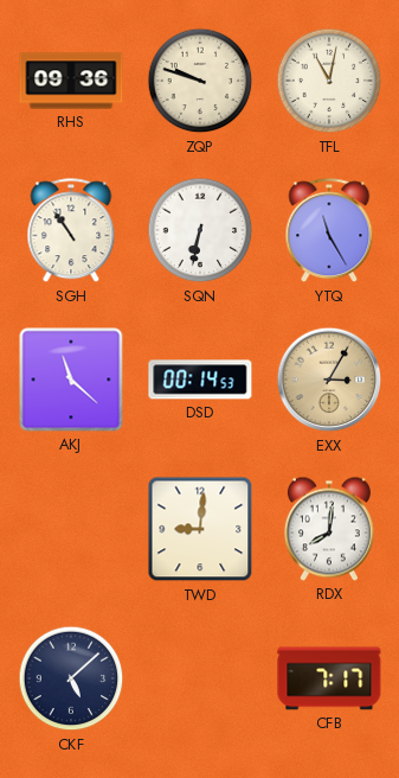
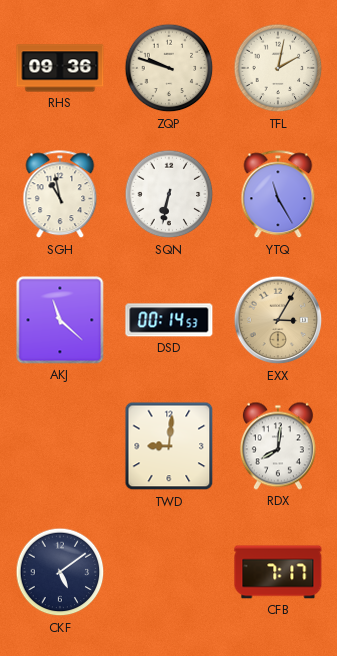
TFL: 11:02 -> 2:02
SGH: 10:54 -> 10:58
CKF: 5:08 -> 5:09
